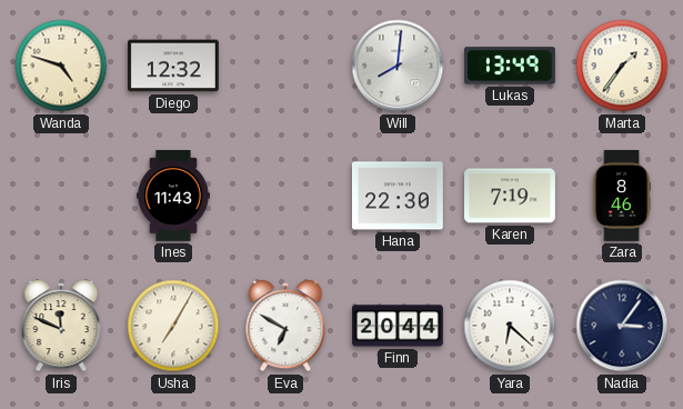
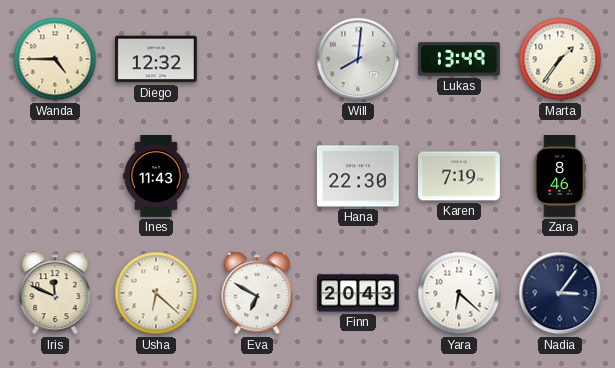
Wanda: 4:48 -> 4:45
Usha: 7:05 -> 6:22
Finn: 20:44 -> 20:43
